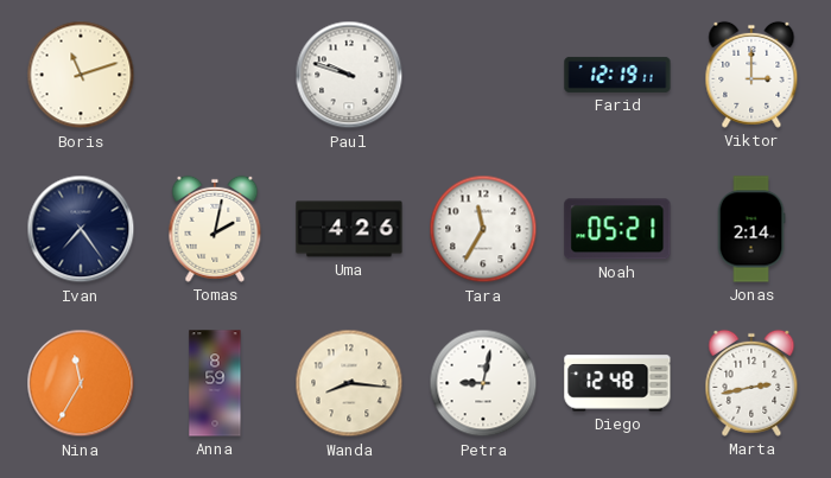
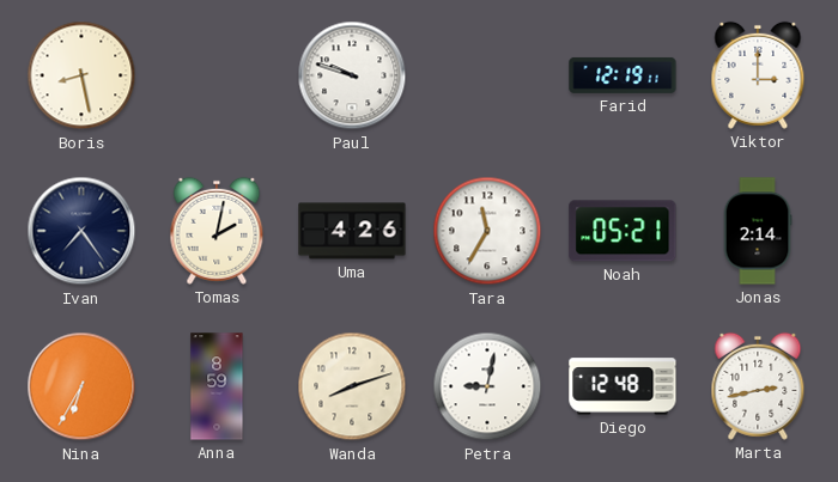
Boris: 11:12 -> 8:28
Nina: 11:35 -> 6:35
Wanda: 8:16 -> 8:12
